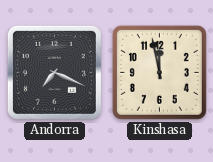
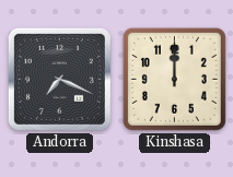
Kinshasa: 11:58 -> 12:00
